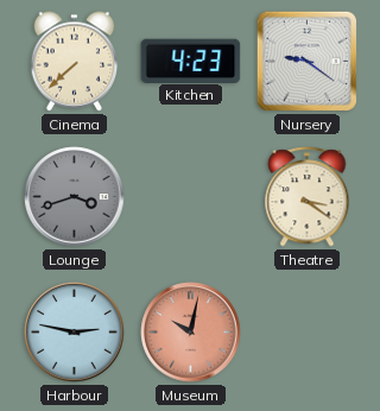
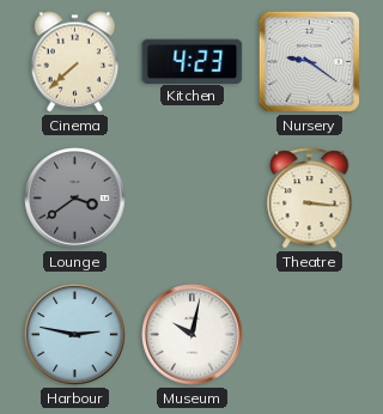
Lounge: 3:42 -> 3:39
Theatre: 3:21 -> 3:16
Museum dial: salmon -> white
